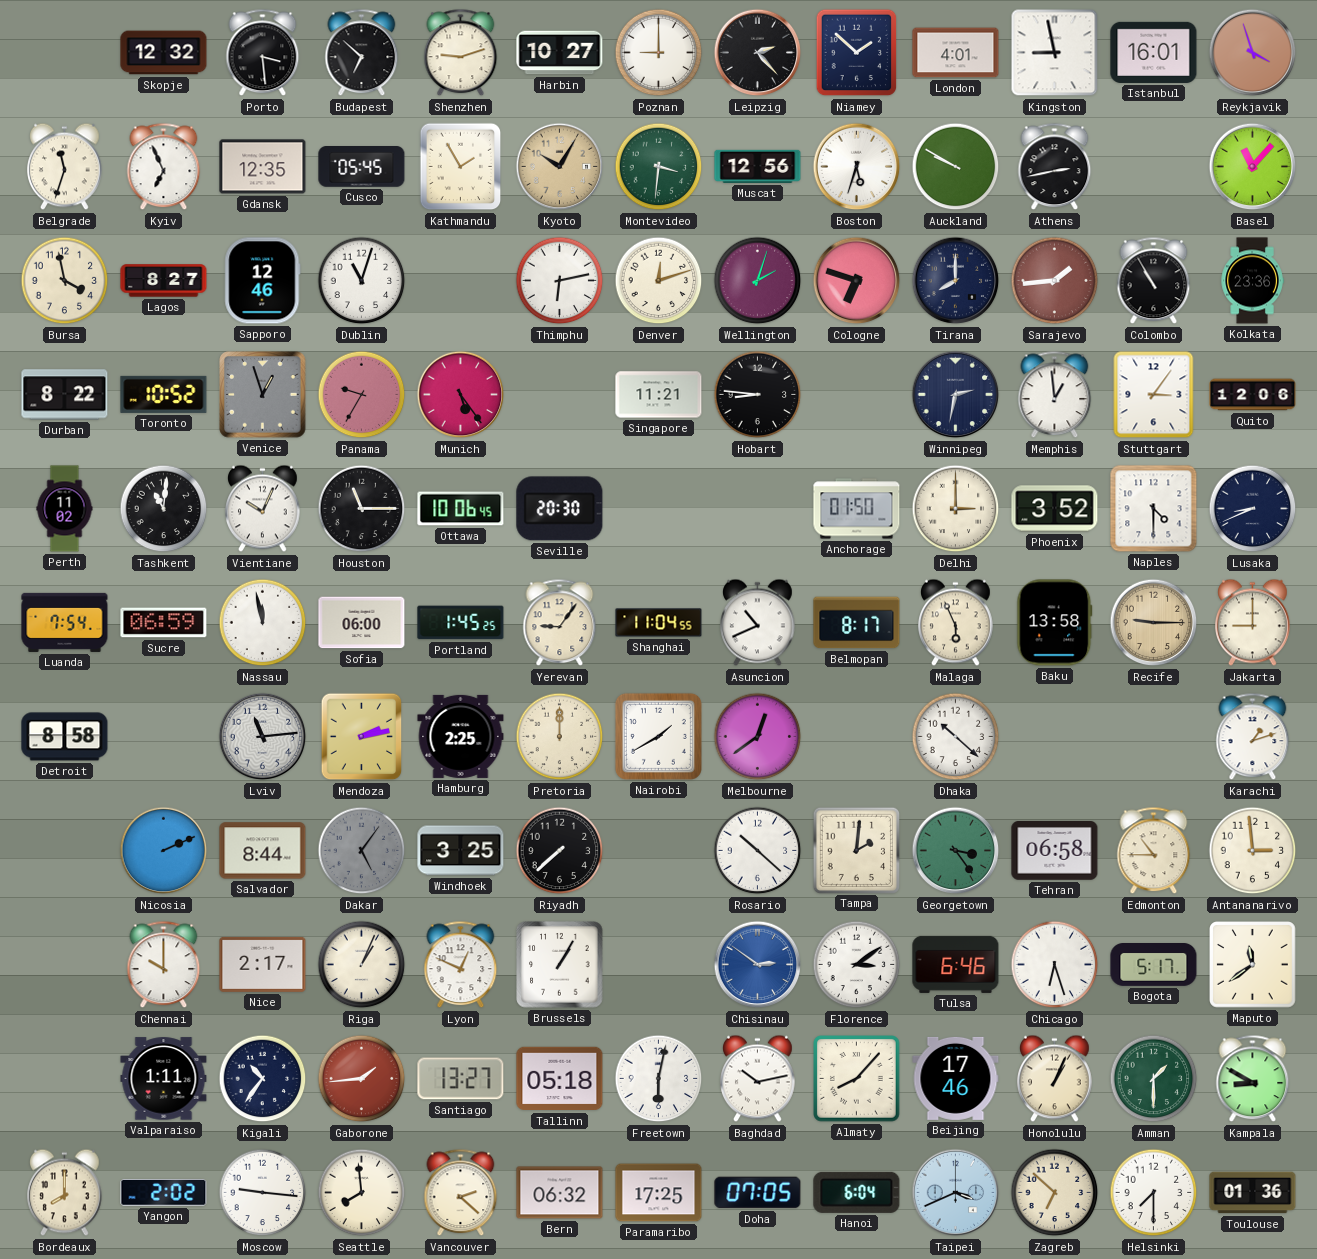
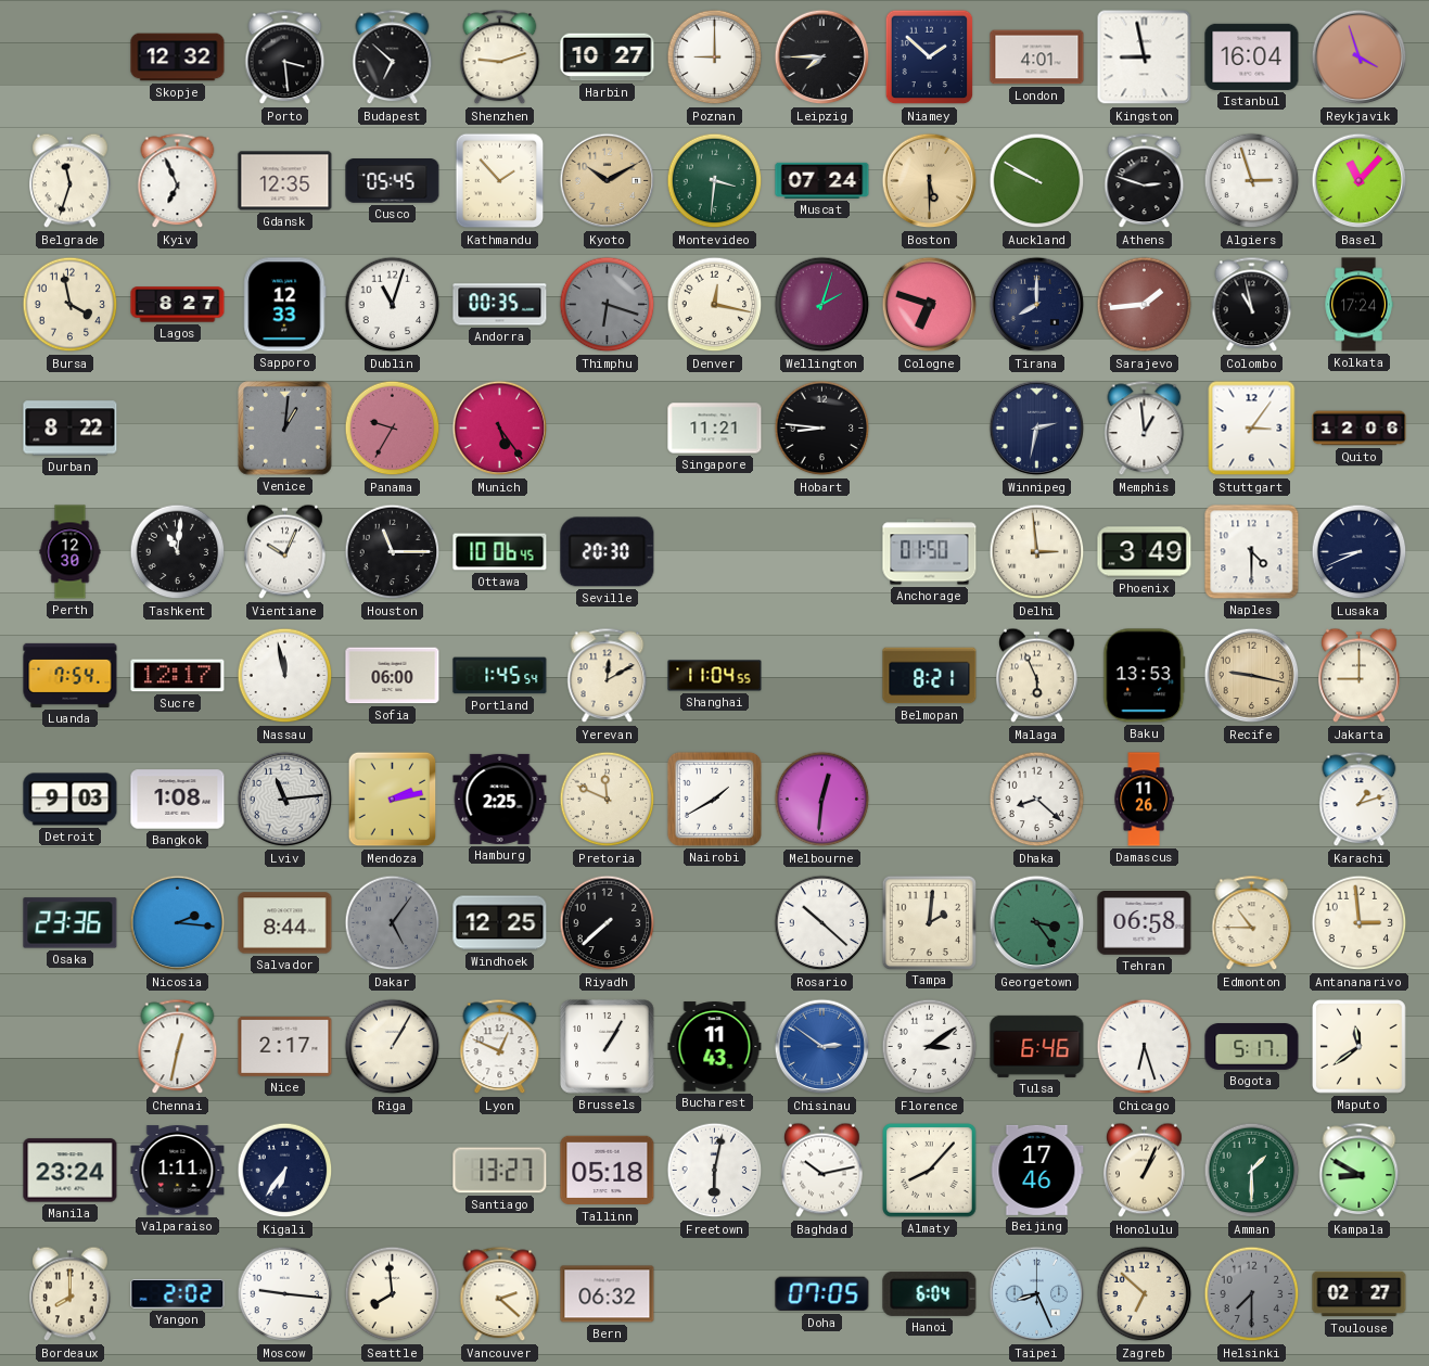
Leipzig: 2:23 -> 7:45
Istanbul: 16:01 -> 16:04
Kathmandu: 1:55 -> 1:53
Kyoto: 10:05 -> 10:10
Muscat: 12:56 -> 07:24
Boston: 5:33 -> 5:30
Boston dial: white -> champagne
Athens: 2:43 -> 2:48
Algiers: none -> 2:57
Sapporo: 12:46 -> 12:33
Andorra: none -> 00:35
Thimphu: 6:13 -> 6:18
Thimphu dial: white -> grey
Denver: 12:12 -> 12:17
Colombo: 10:55 -> 10:58
Kolkata: 23:36 -> 17:24
Toronto: 10:52 -> none
Venice: 12:57 -> 1:01
Perth: 11:02 -> 12:30
Delhi: 3:00 -> 2:59
Phoenix: 3:52 -> 3:49
Sucre: 06:59 -> 12:17
Portland: 1:45:25 -> 1:45:54
Yerevan: 9:06 -> 12:10
Asuncion: 10:41 -> none
Belmopan: 8:17 -> 8:21
Baku: 13:58 -> 13:53
Recife: 9:15 -> 9:17
Detroit: 8:58 -> 9:03
Bangkok: none -> 1:08
Pretoria: 12:00 -> 11:49
Melbourne: 12:39 -> 12:31
Dhaka: 10:22 -> 8:22
Damascus: none -> 11:26
Osaka: none -> 23:36
Nicosia: 2:11 -> 2:16
Windhoek: 3:25 -> 12:25
Chennai: 10:00 -> 12:32
Riga: 1:04 -> 1:05
Bucharest: none -> 11:43
Manila: none -> 23:24
Kigali: 10:36 -> 6:36
Gaborone: 1:44 -> none
Paramaribo: 17:25 -> none
Taipei: 3:41 -> 8:26
Helsinki dial: white -> grey
Toulouse: 01:36 -> 02:27
